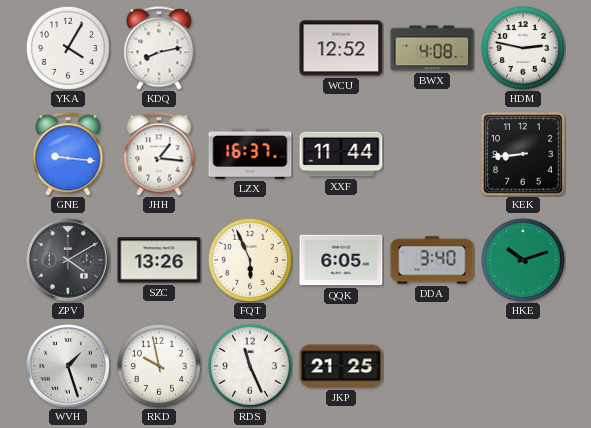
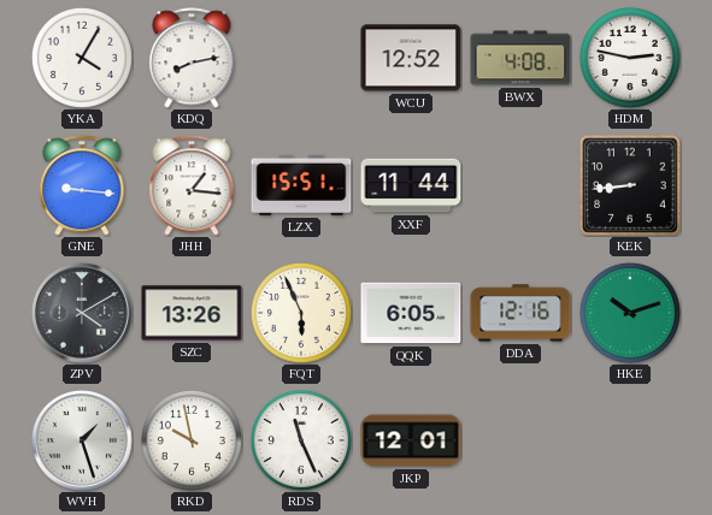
LZX: 16:37 -> 15:51
DDA: 3:40 -> 12:16
JKP: 21:25 -> 12:01
